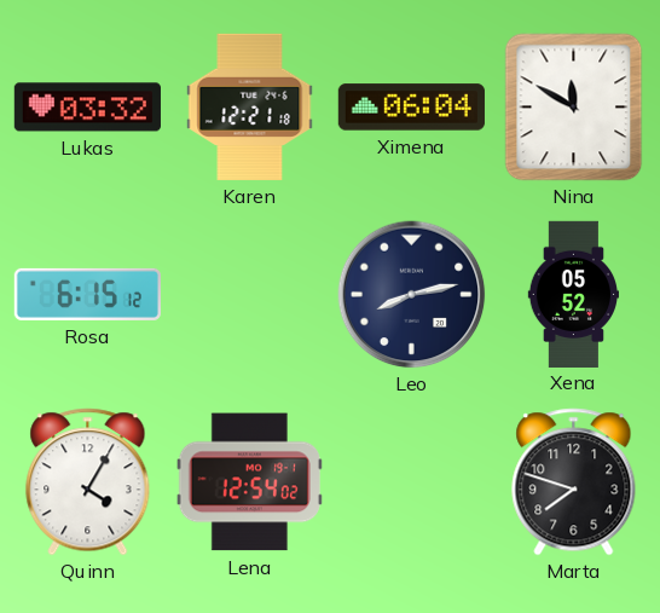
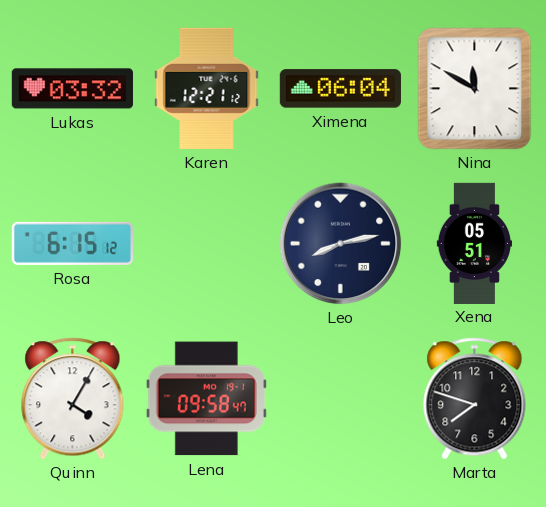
Karen: 12:21:18 -> 12:21:12
Xena: 05:52 -> 05:51
Lena: 12:54 -> 09:58
